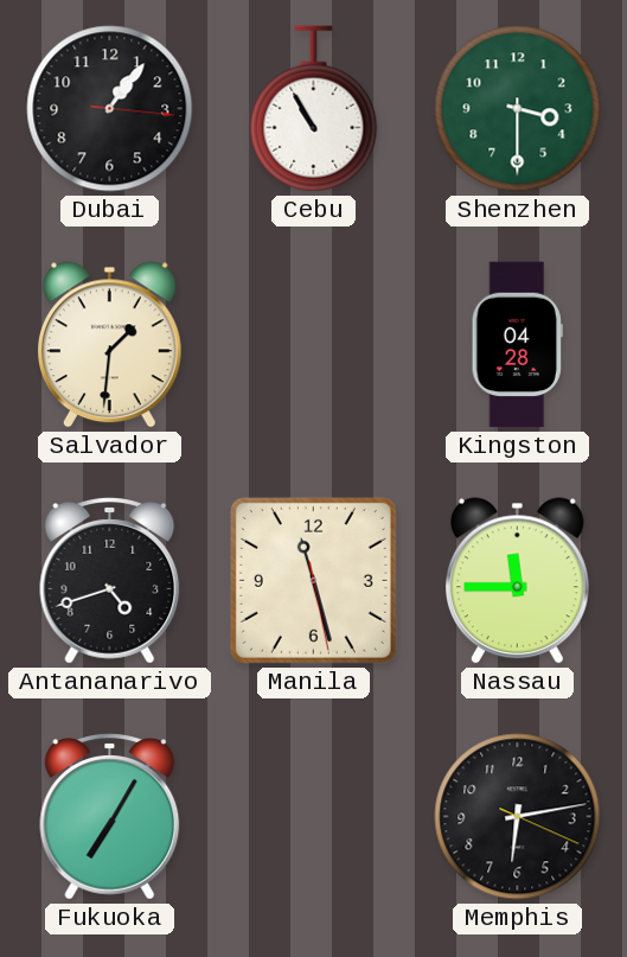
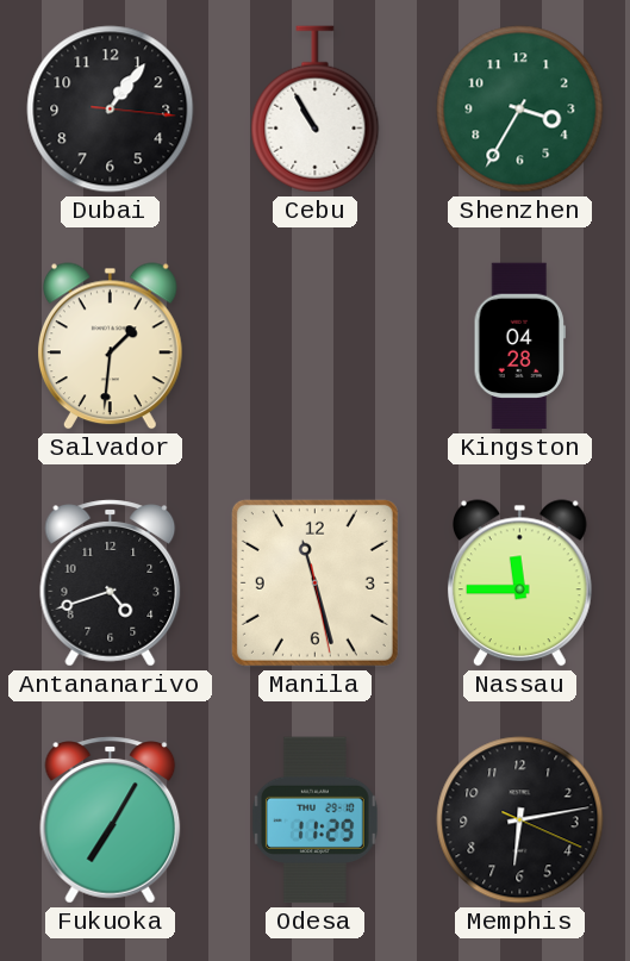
Shenzhen: 3:30 -> 3:35
Odesa: none -> 11:29
